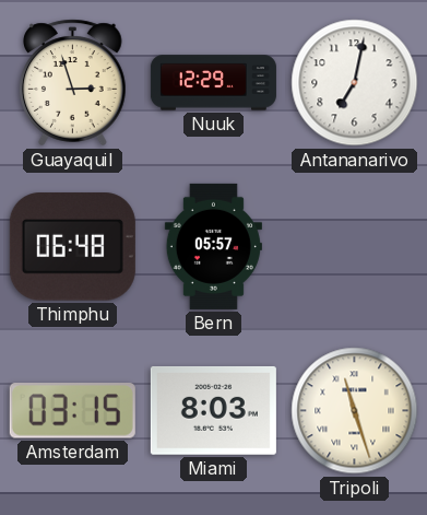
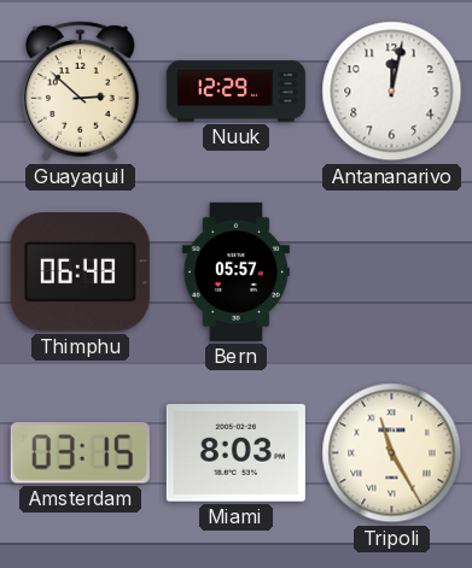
Guayaquil: 2:57 -> 2:52
Antananarivo: 7:02 -> 12:02
Tripoli: 11:27 -> 11:25
